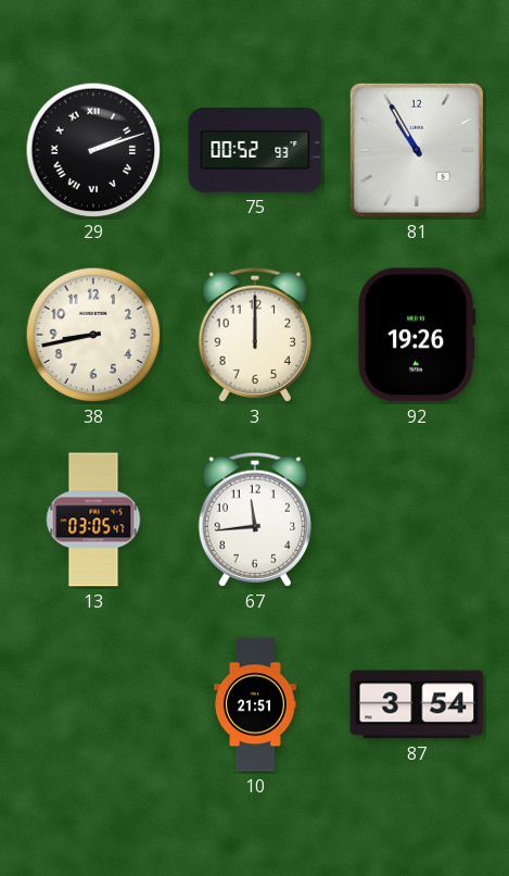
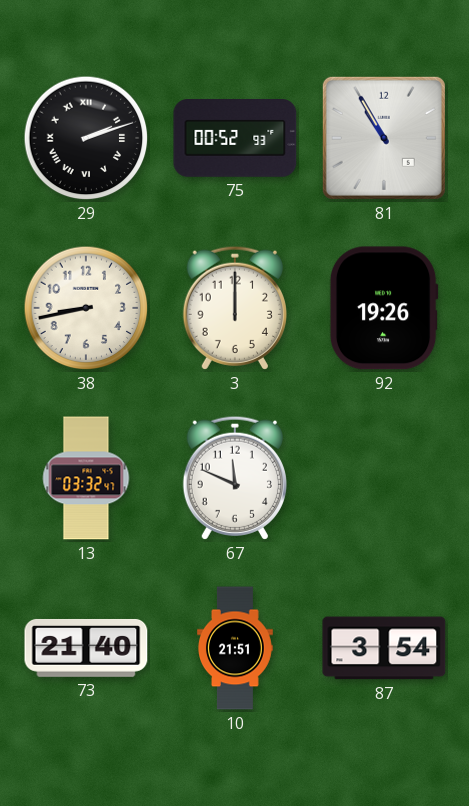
13: 03:05 -> 03:32
67: 11:44 -> 11:49
73: none -> 21:40
